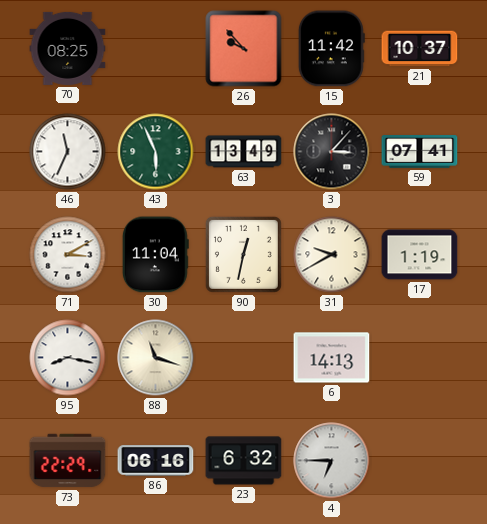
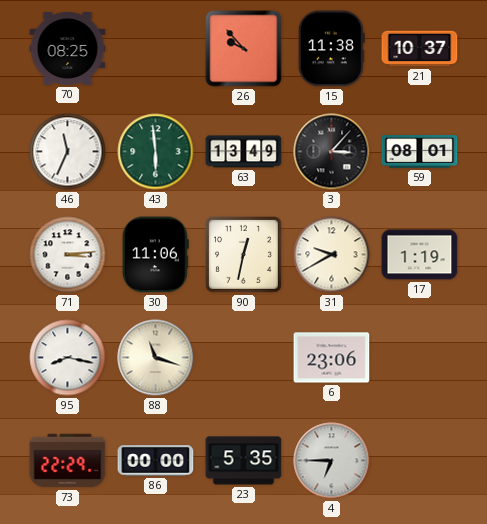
15: 11:42 -> 11:38
43: 5:56 -> 5:59
59: 07:41 -> 08:01
71: 3:10 -> 3:14
30: 11:04 -> 11:06
6: 14:13 -> 23:06
86: 06:16 -> 00:00
23: 6:32 -> 5:35
